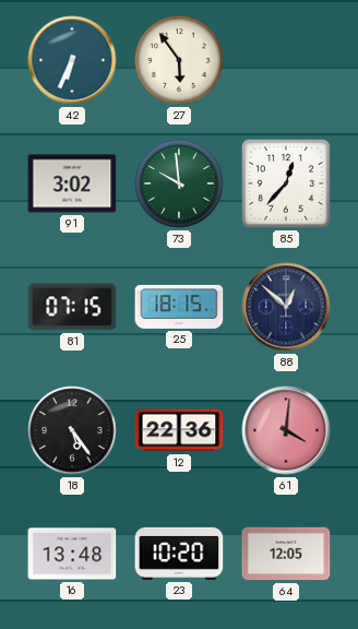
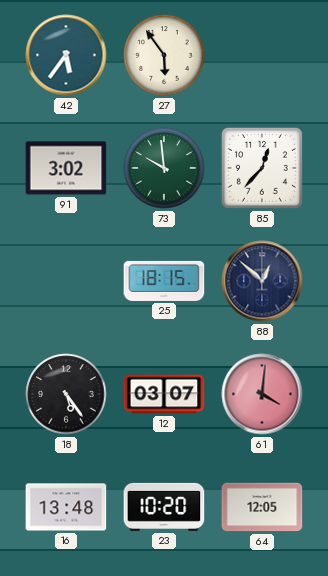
42: 6:34 -> 5:36
81: 07:15 -> none
12: 22:36 -> 03:07
